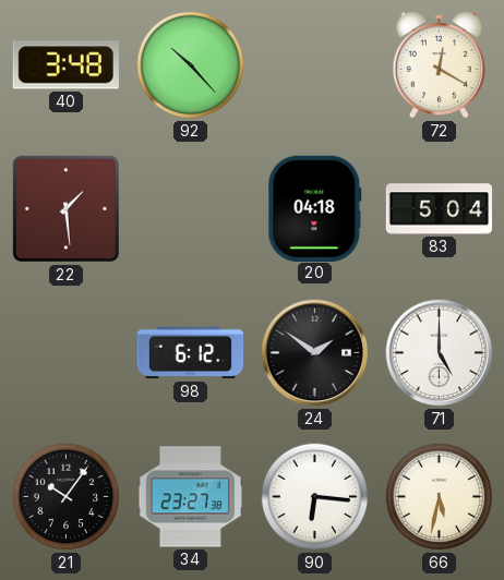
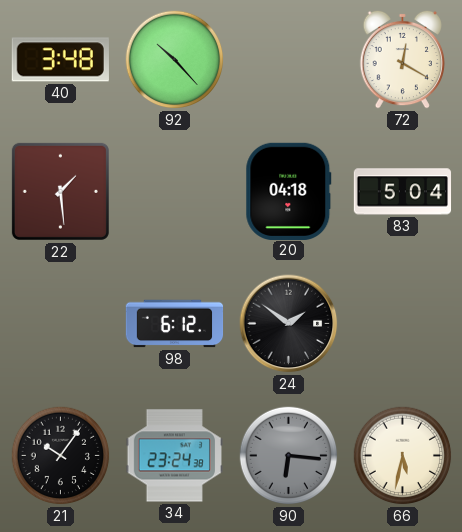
71: 5:00 -> none
34: 23:27 -> 23:24
90 dial: white -> grey
